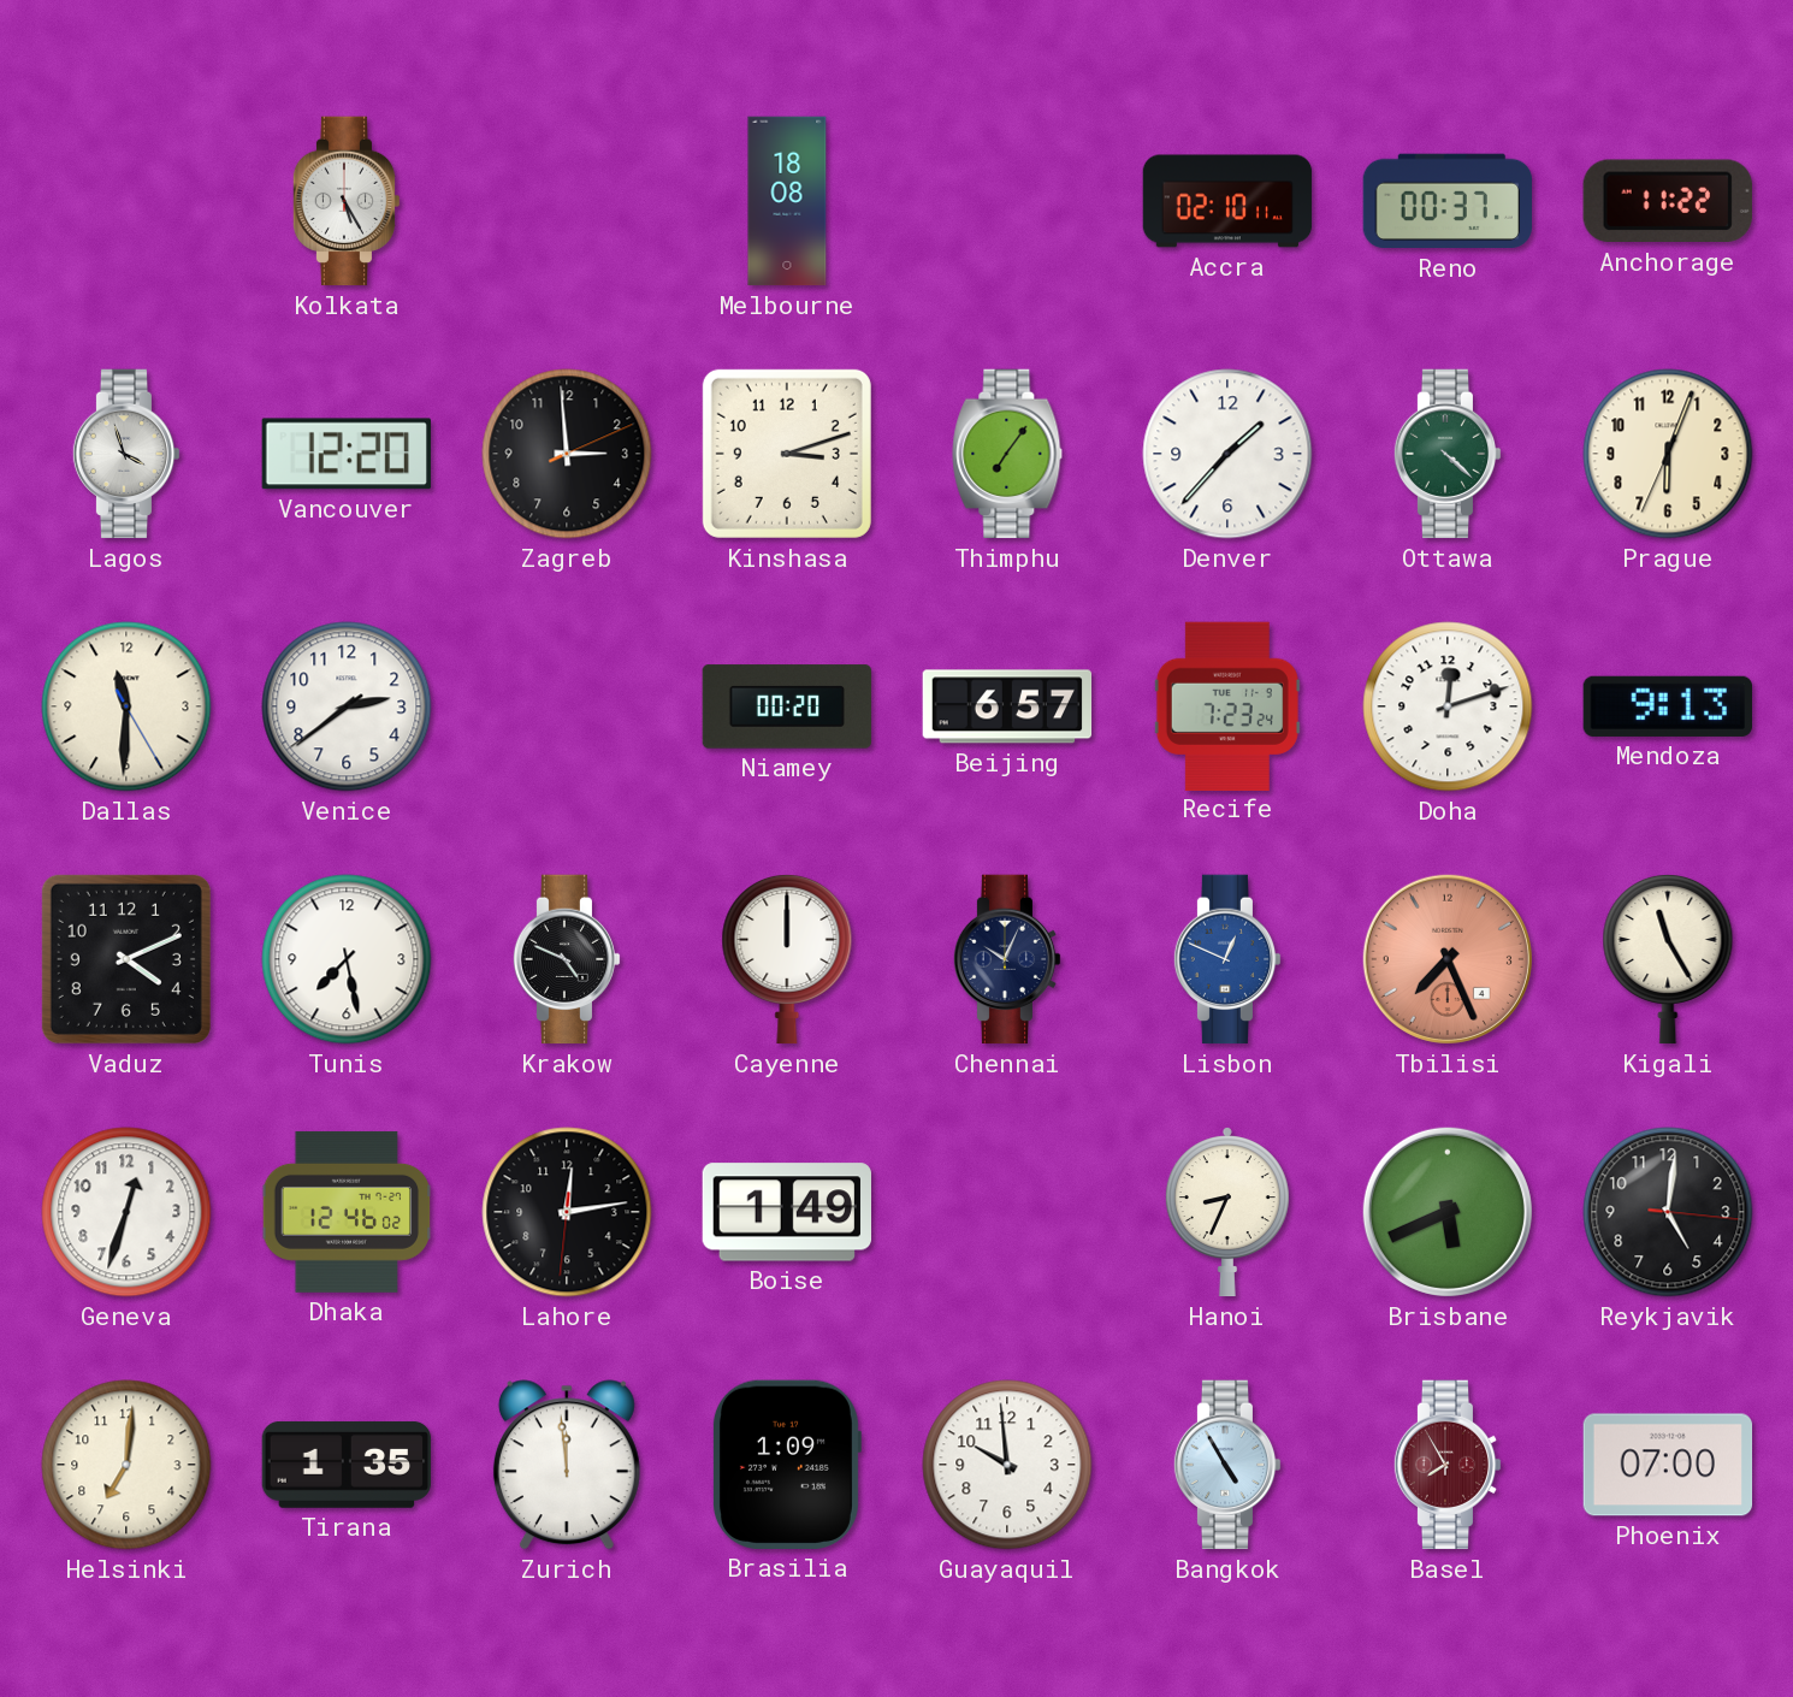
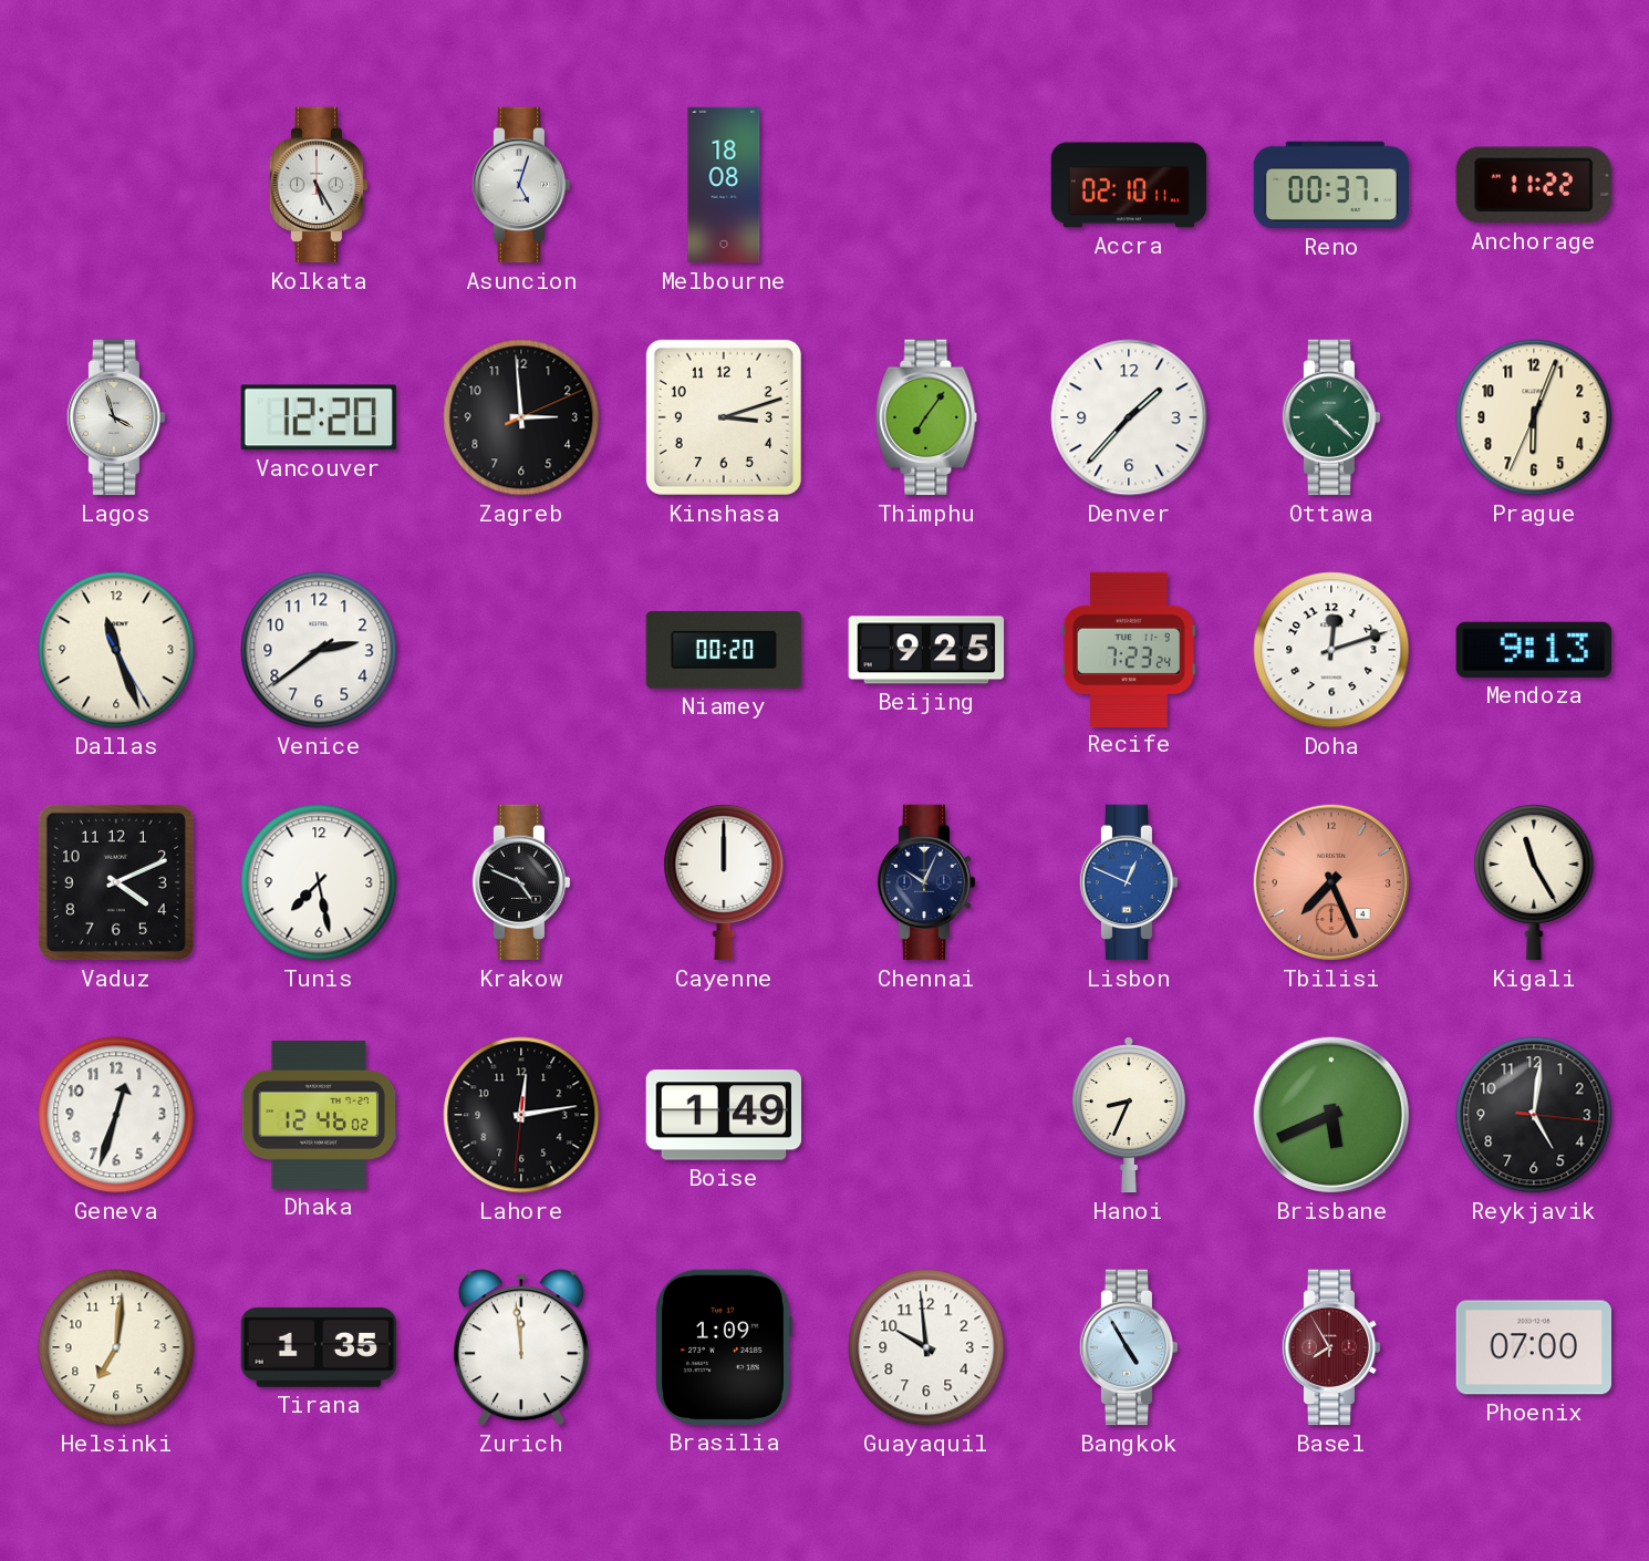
Asuncion: none -> 5:03
Dallas: 11:30 -> 11:26
Beijing: 6:57 -> 9:25
